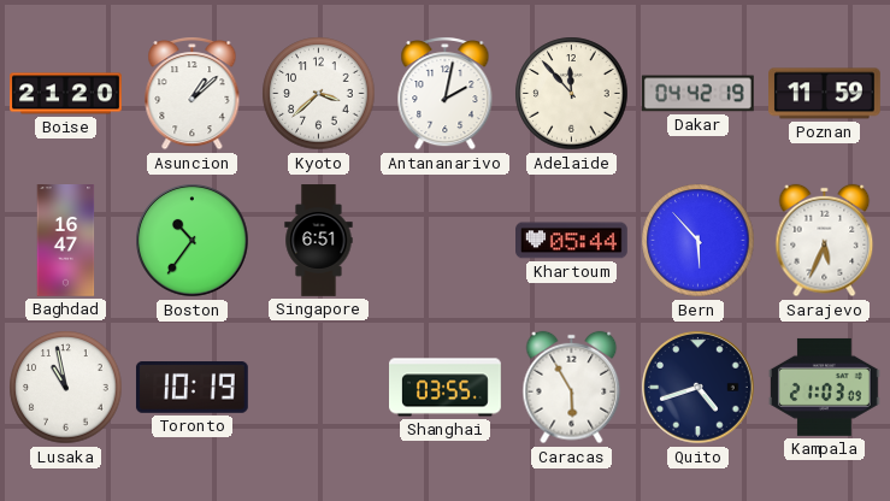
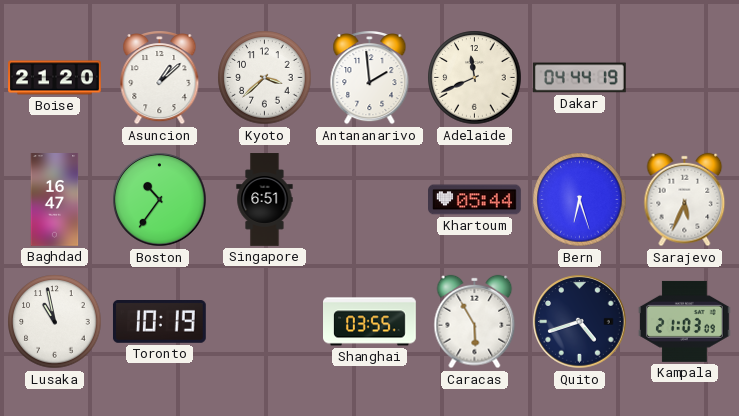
Antananarivo: 2:02 -> 1:59
Adelaide: 11:53 -> 11:41
Dakar: 04:42 -> 04:44
Poznan: 11:59 -> none
Bern: 5:53 -> 6:27
